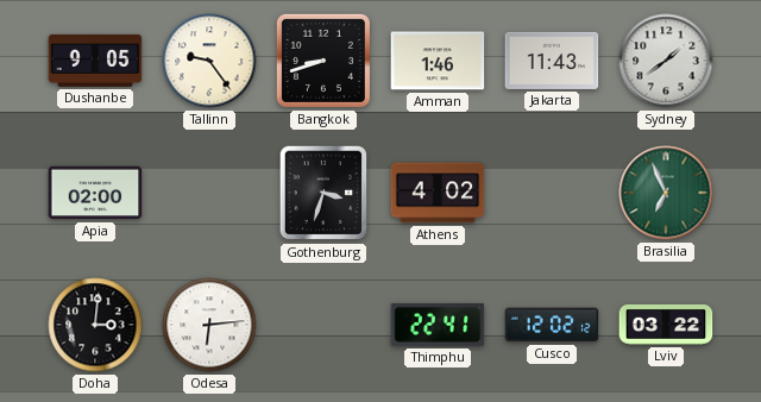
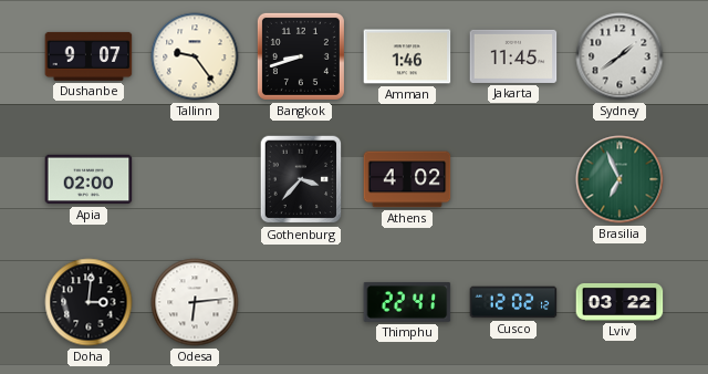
Dushanbe: 9:05 -> 9:07
Jakarta: 11:43 -> 11:45
Gothenburg: 3:33 -> 3:37
